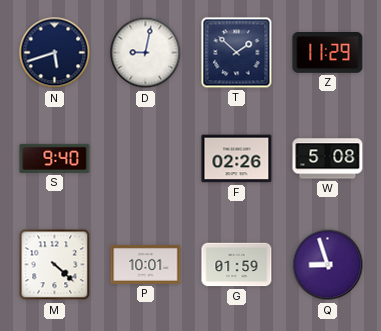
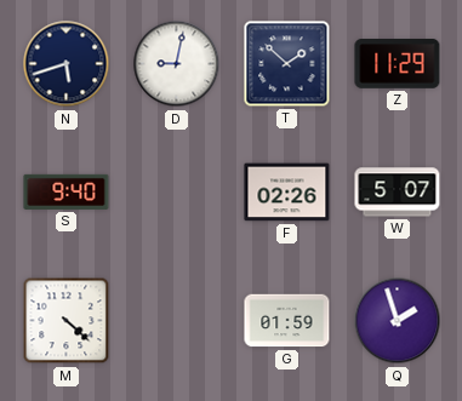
W: 5:08 -> 5:07
P: 10:01 -> none
Q: 8:57 -> 1:57
